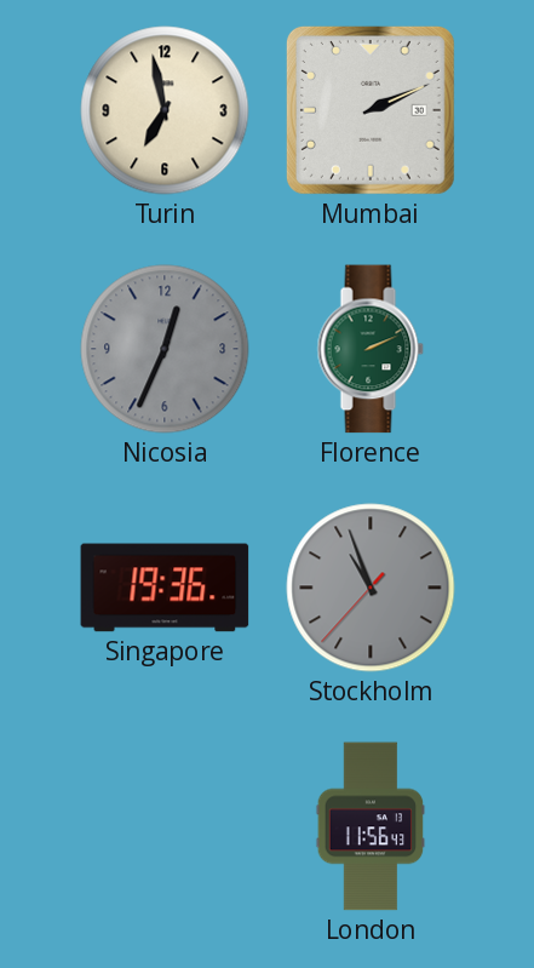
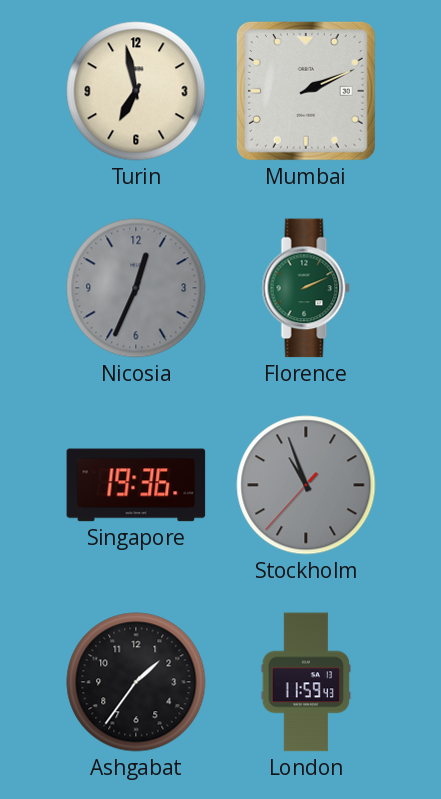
Ashgabat: none -> 1:36
London: 11:56 -> 11:59
